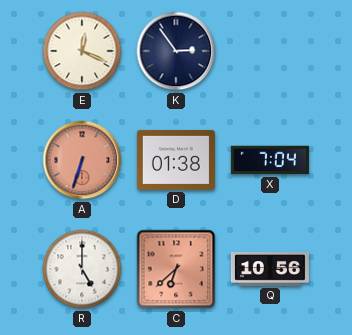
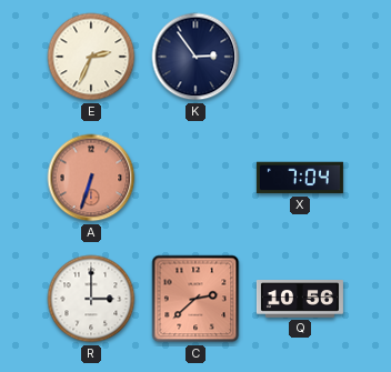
E: 12:19 -> 2:34
D: 01:38 -> none
R: 5:00 -> 3:00
C: 6:38 -> 2:38
